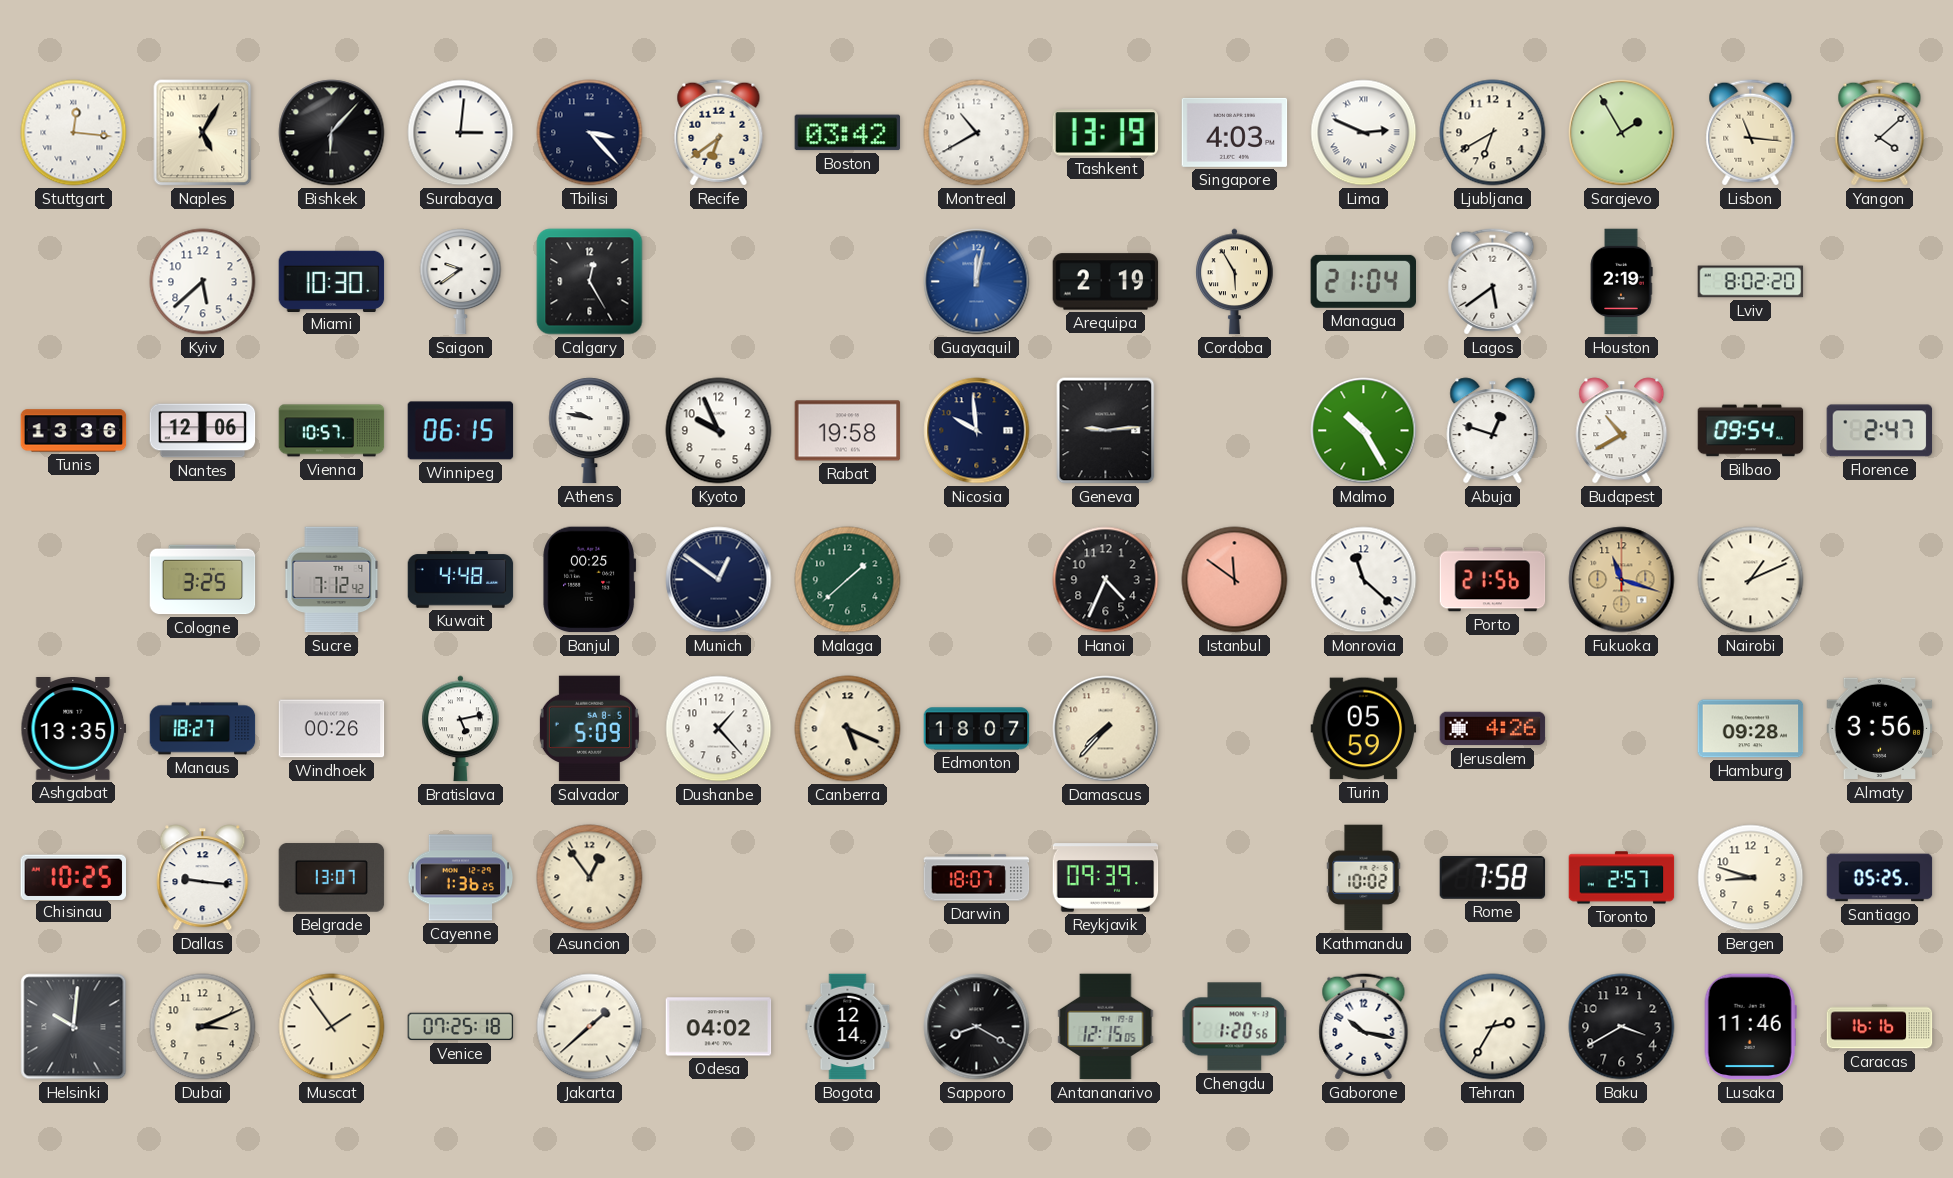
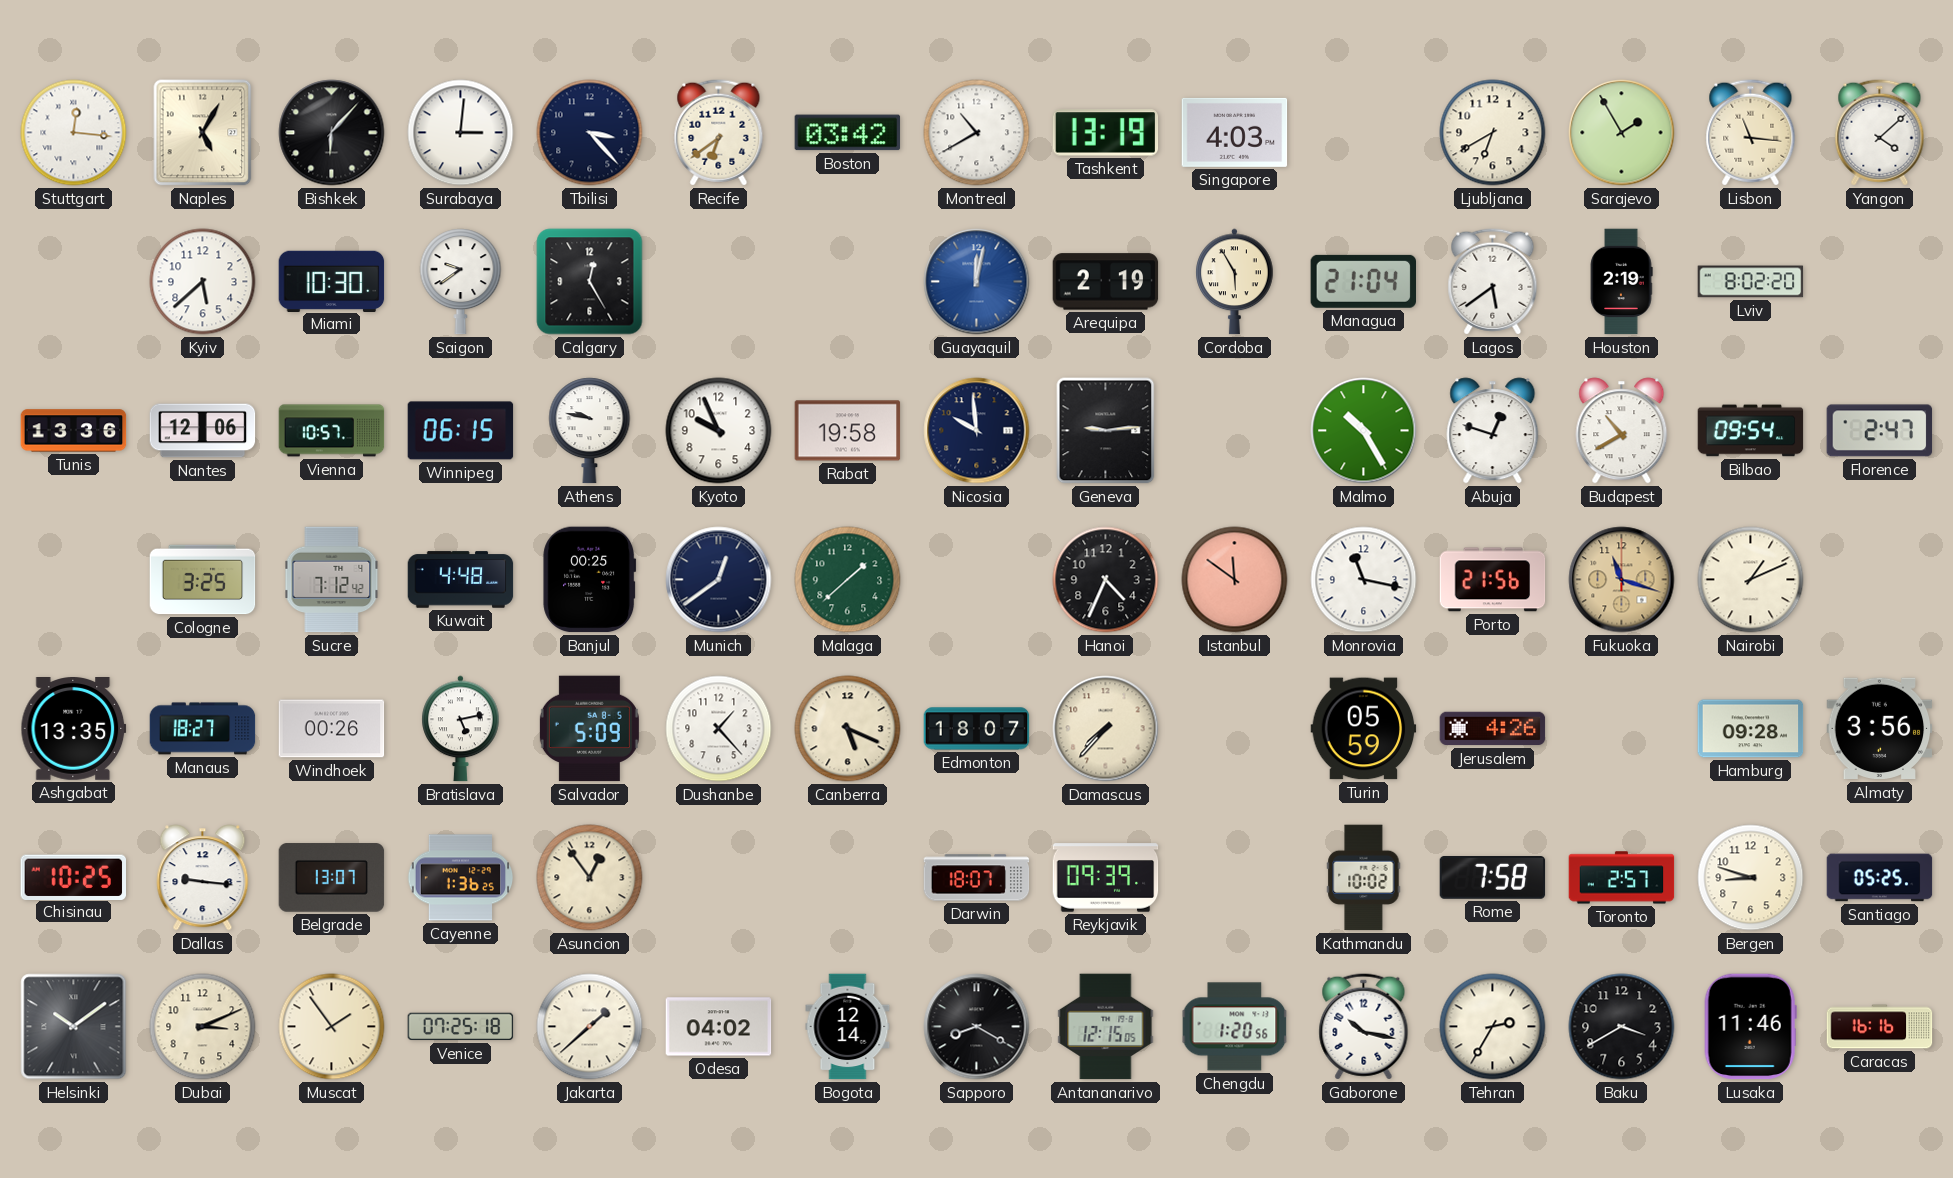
Lima: 2:49 -> none
Munich: 12:51 -> 12:39
Monrovia: 11:22 -> 11:17
Helsinki: 10:01 -> 10:09
